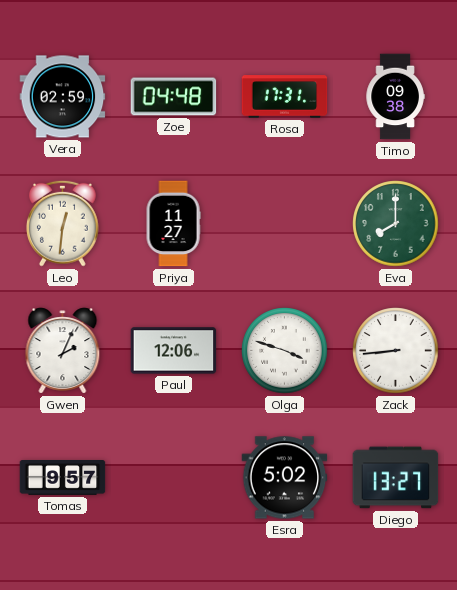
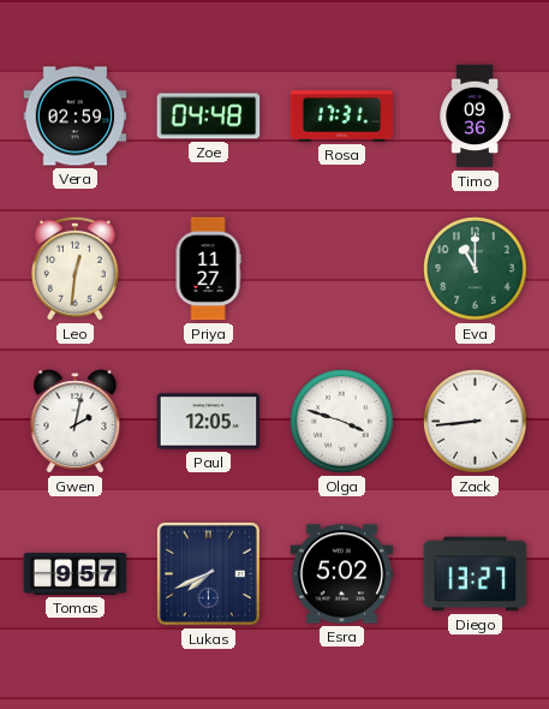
Timo: 09:38 -> 09:36
Eva: 8:00 -> 11:00
Gwen: 2:04 -> 2:02
Paul: 12:06 -> 12:05
Lukas: none -> 7:41
